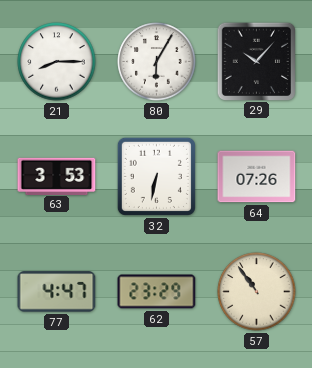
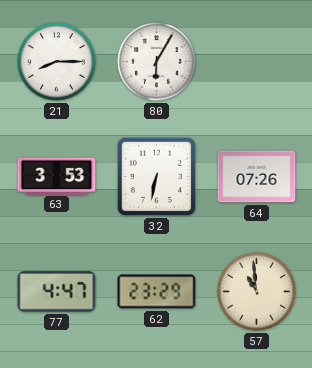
29: 10:07 -> none
57: 10:54 -> 10:59
